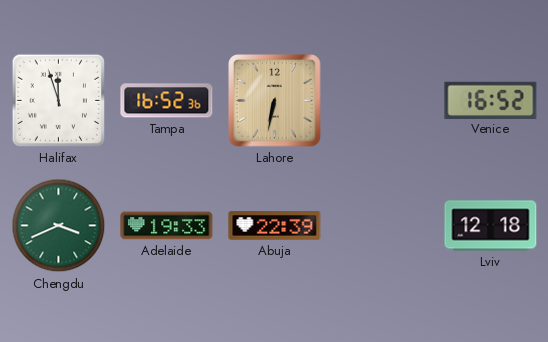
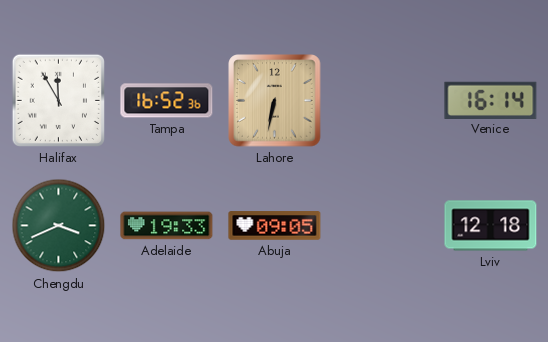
Halifax: 11:57 -> 11:55
Venice: 16:52 -> 16:14
Abuja: 22:39 -> 09:05
